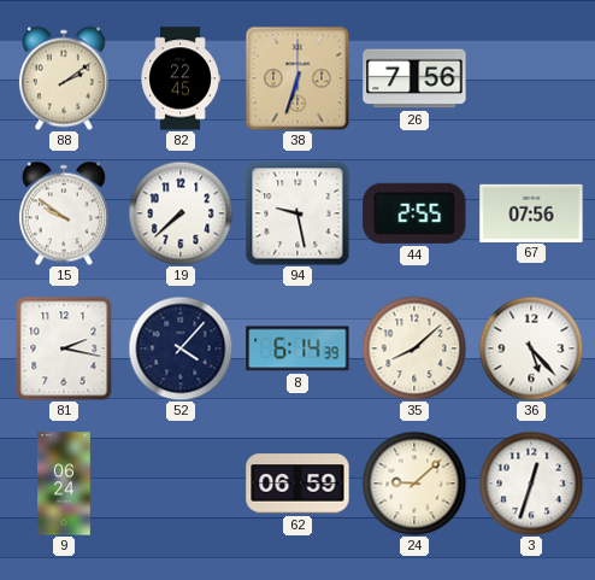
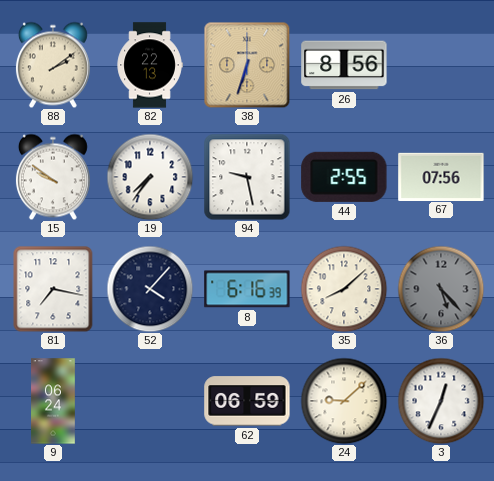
82: 22:45 -> 22:13
26: 7:56 -> 8:56
19: 7:38 -> 7:36
81: 2:17 -> 7:17
8: 6:14 -> 6:16
36 dial: white -> grey
3: 12:33 -> 12:34
